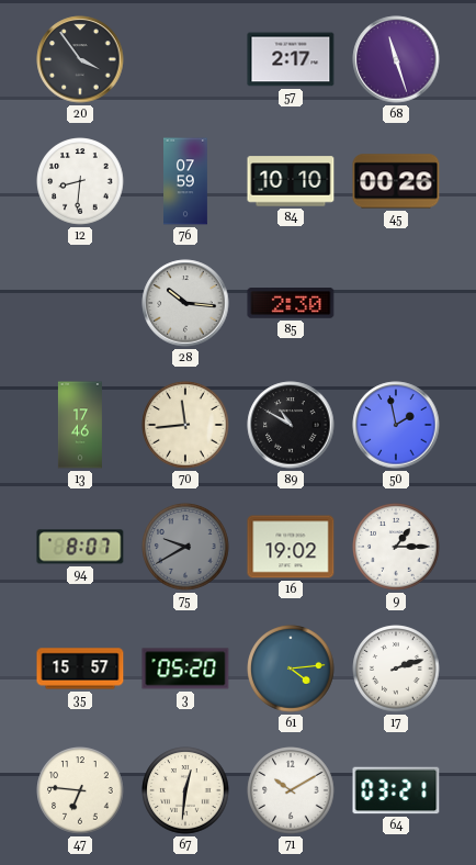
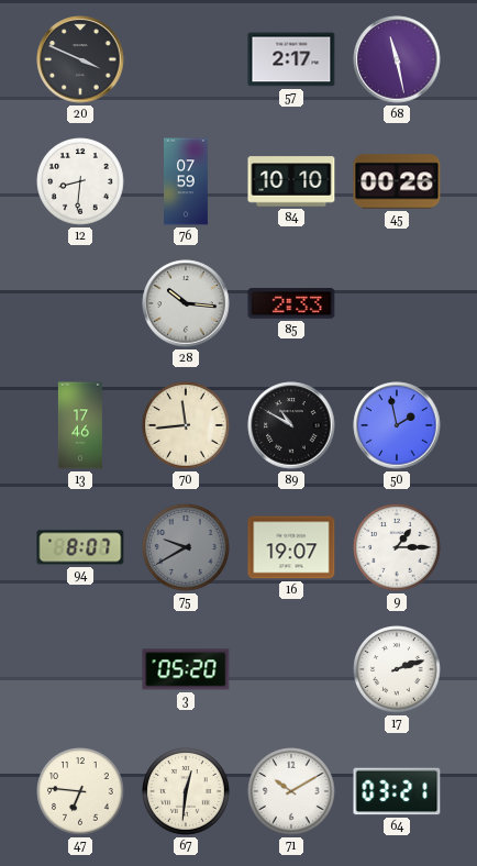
20: 3:54 -> 3:49
68: 11:27 -> 11:28
85: 2:30 -> 2:33
16: 19:02 -> 19:07
35: 15:57 -> none
61: 4:14 -> none
